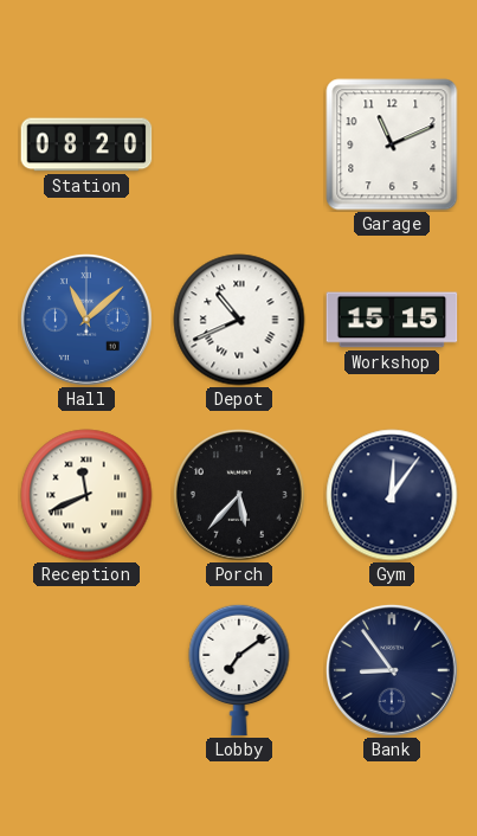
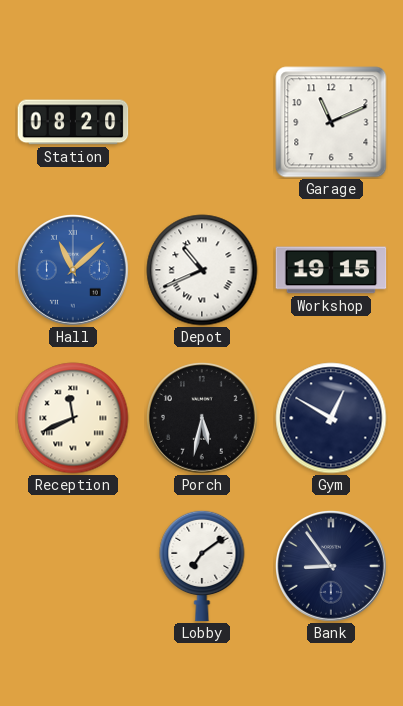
Workshop: 15:15 -> 19:15
Porch: 5:37 -> 5:32
Gym: 12:06 -> 12:50
